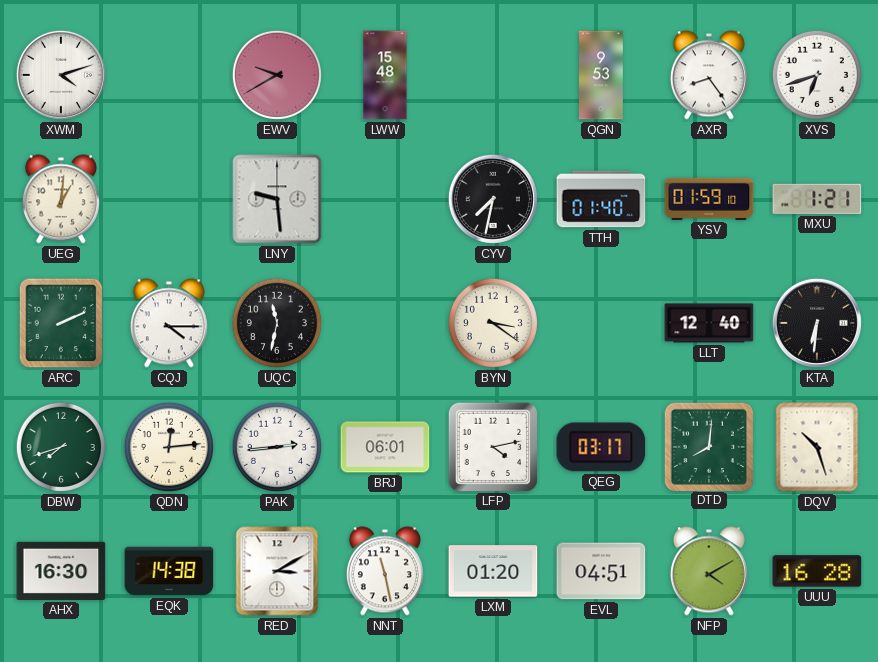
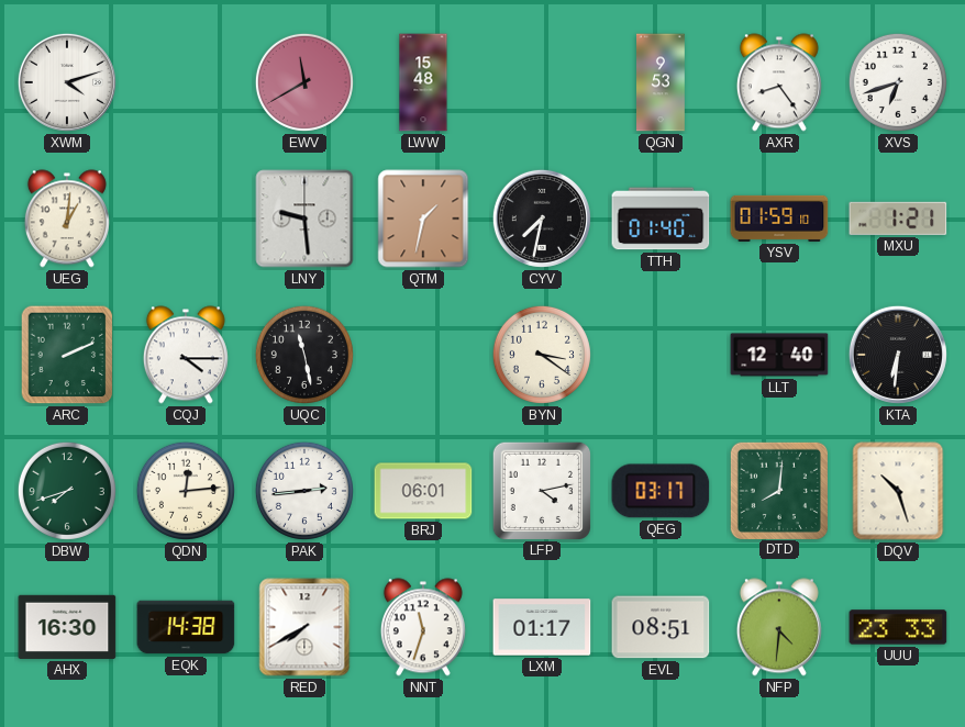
EWV: 9:40 -> 11:40
QTM: none -> 1:32
UQC: 11:32 -> 11:28
RED: 3:10 -> 7:40
NNT: 11:28 -> 11:33
LXM: 01:20 -> 01:17
EVL: 04:51 -> 08:51
NFP: 4:10 -> 4:31
UUU: 16:28 -> 23:33
